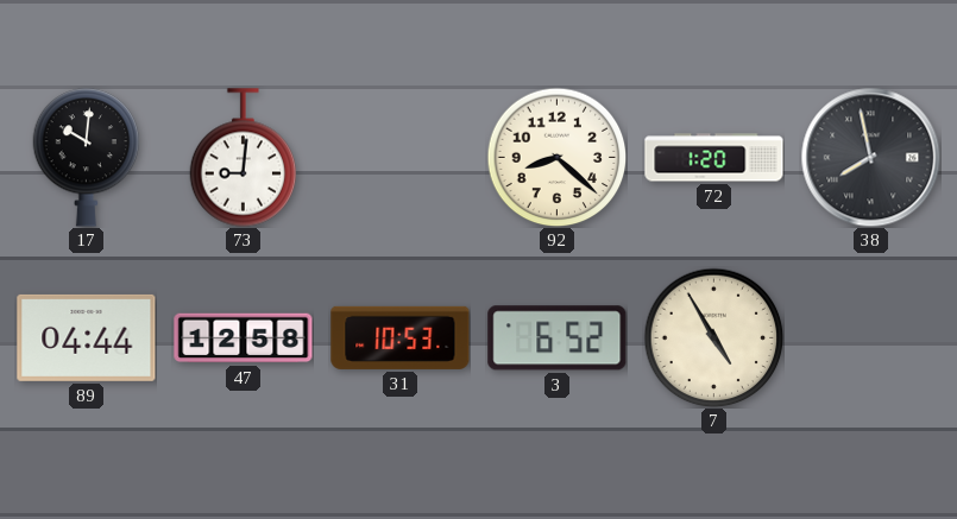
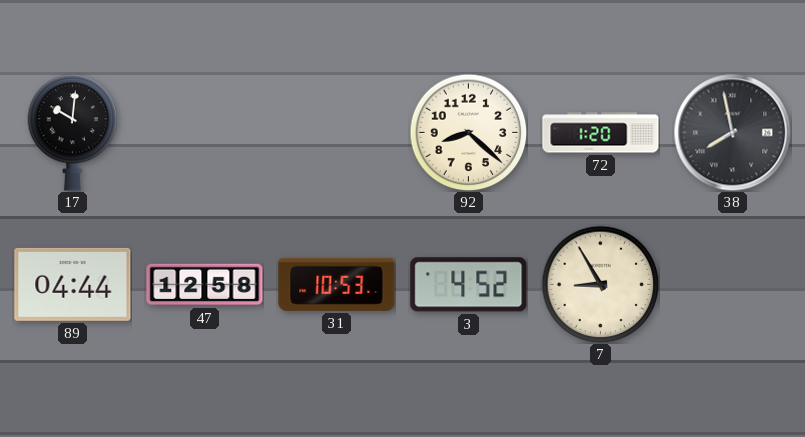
73: 9:01 -> none
3: 6:52 -> 4:52
7: 4:55 -> 8:55
